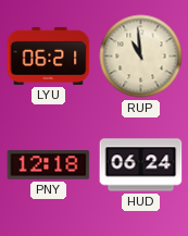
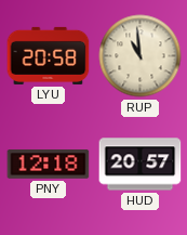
LYU: 06:21 -> 20:58
HUD: 06:24 -> 20:57
